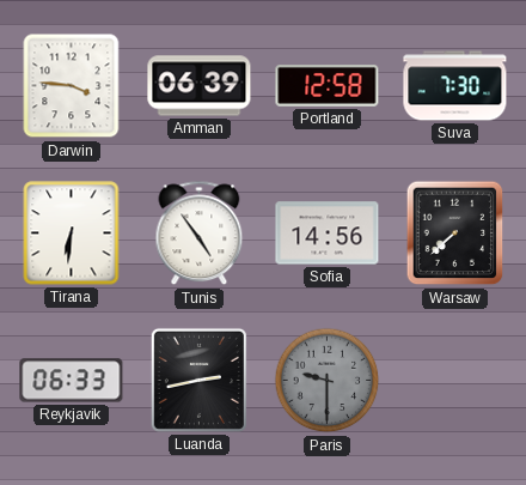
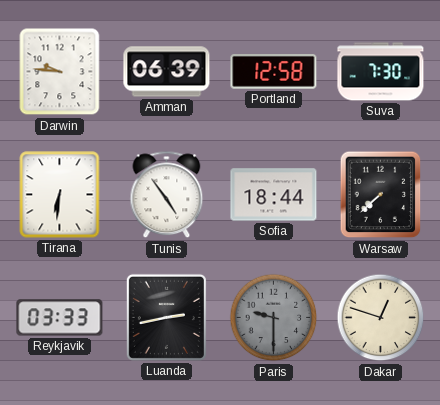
Darwin: 3:46 -> 9:46
Sofia: 14:56 -> 18:44
Reykjavik: 06:33 -> 03:33
Dakar: none -> 12:48
